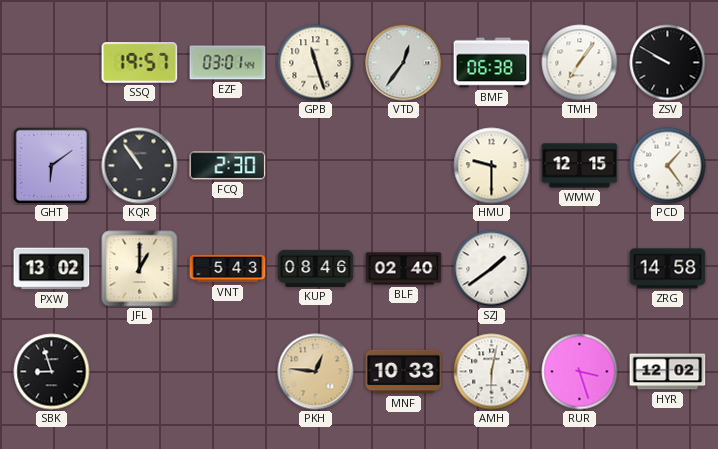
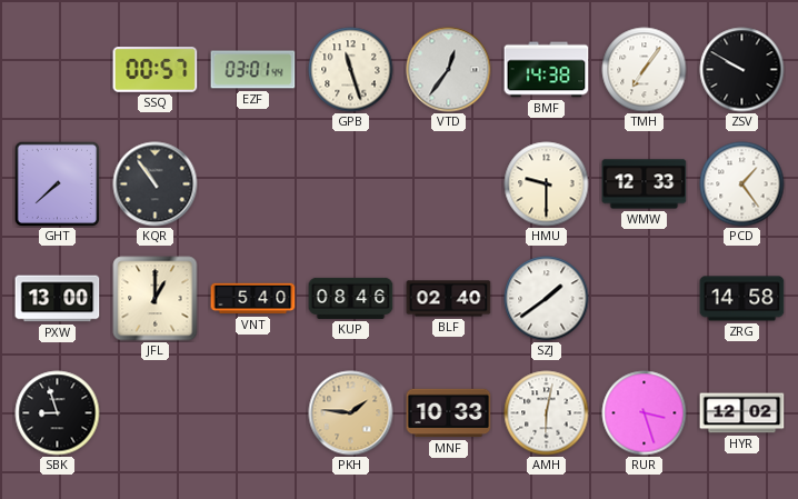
SSQ: 19:57 -> 00:57
BMF: 06:38 -> 14:38
GHT: 6:09 -> 7:38
FCQ: 2:30 -> none
WMW: 12:15 -> 12:33
PXW: 13:02 -> 13:00
VNT: 5:43 -> 5:40
PKH: 12:46 -> 1:46
